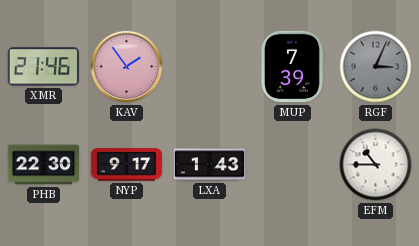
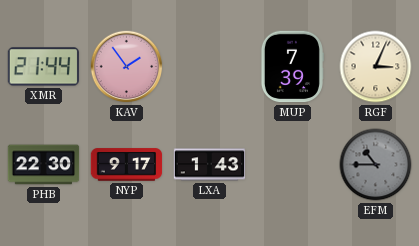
XMR: 21:46 -> 21:44
RGF dial: grey -> cream
EFM dial: white -> grey
